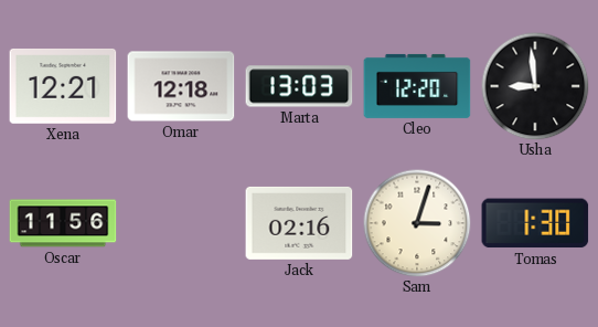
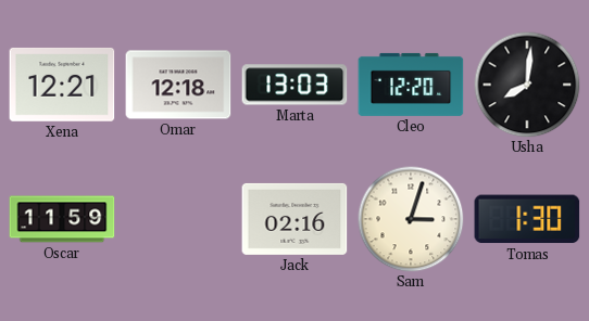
Usha: 8:59 -> 8:01
Oscar: 11:56 -> 11:59
